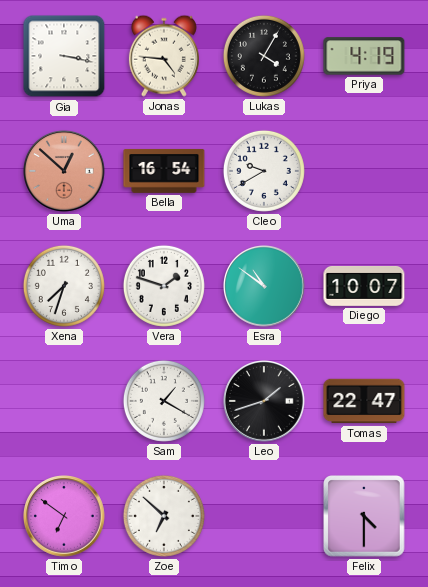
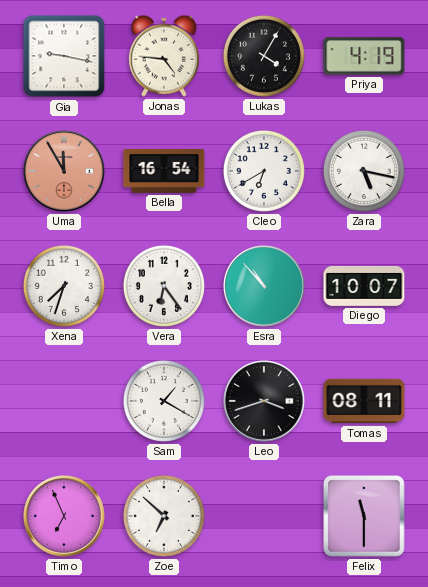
Gia: 3:17 -> 9:17
Uma: 12:52 -> 11:55
Cleo: 9:40 -> 6:40
Zara: none -> 5:17
Vera: 1:48 -> 6:24
Esra: 10:51 -> 10:53
Leo: 1:42 -> 3:42
Tomas: 22:47 -> 08:11
Timo: 6:51 -> 6:56
Felix: 4:30 -> 11:30
